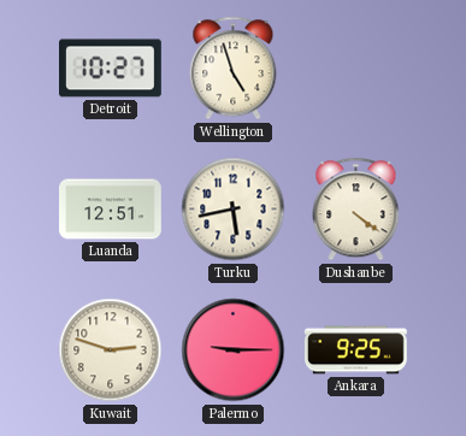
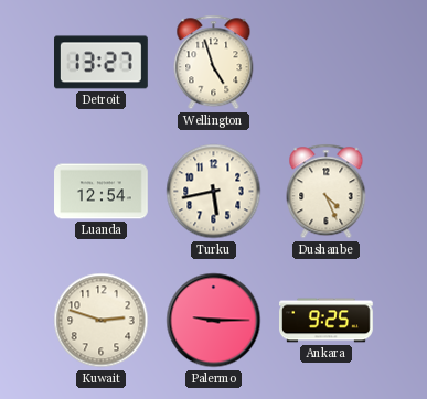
Detroit: 10:27 -> 13:27
Luanda: 12:51 -> 12:54
Dushanbe: 4:21 -> 4:26
